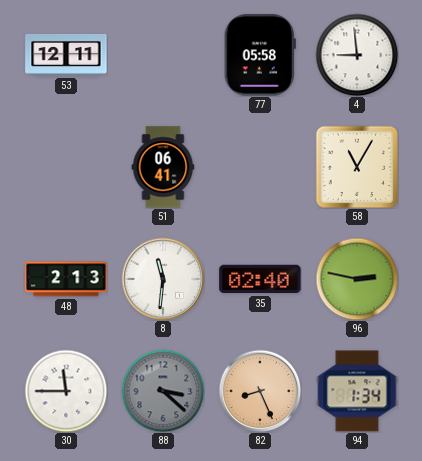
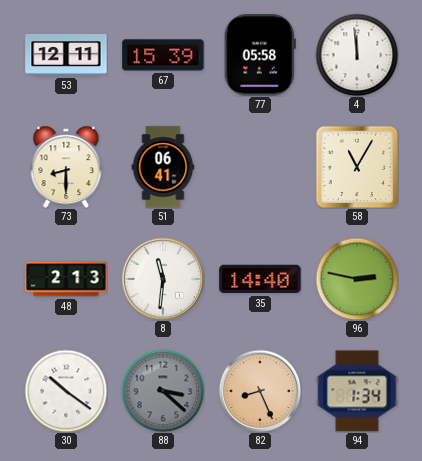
67: none -> 15:39
4: 8:59 -> 11:59
73: none -> 8:30
35: 02:40 -> 14:40
30: 11:45 -> 10:21
